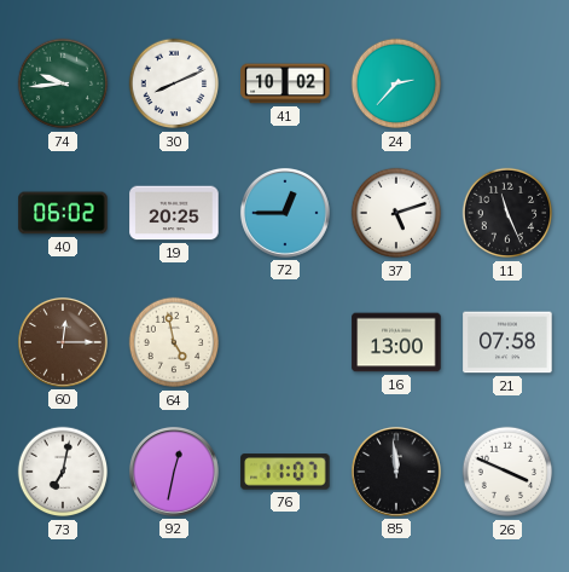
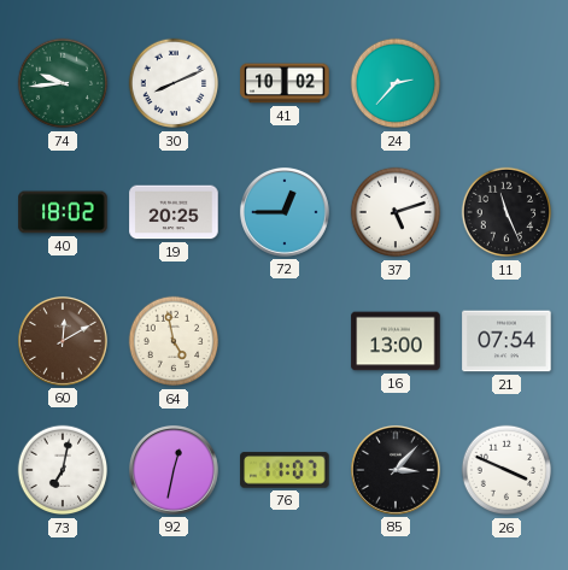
40: 06:02 -> 18:02
60: 12:15 -> 12:10
21: 07:58 -> 07:54
85: 11:59 -> 3:07
